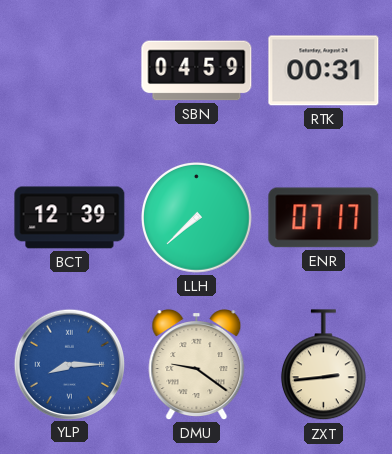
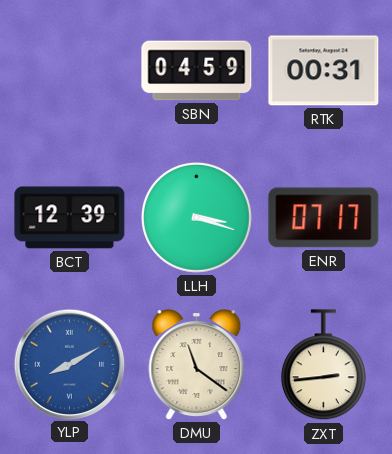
LLH: 7:38 -> 3:18
YLP: 8:15 -> 8:10
DMU: 9:21 -> 11:21
